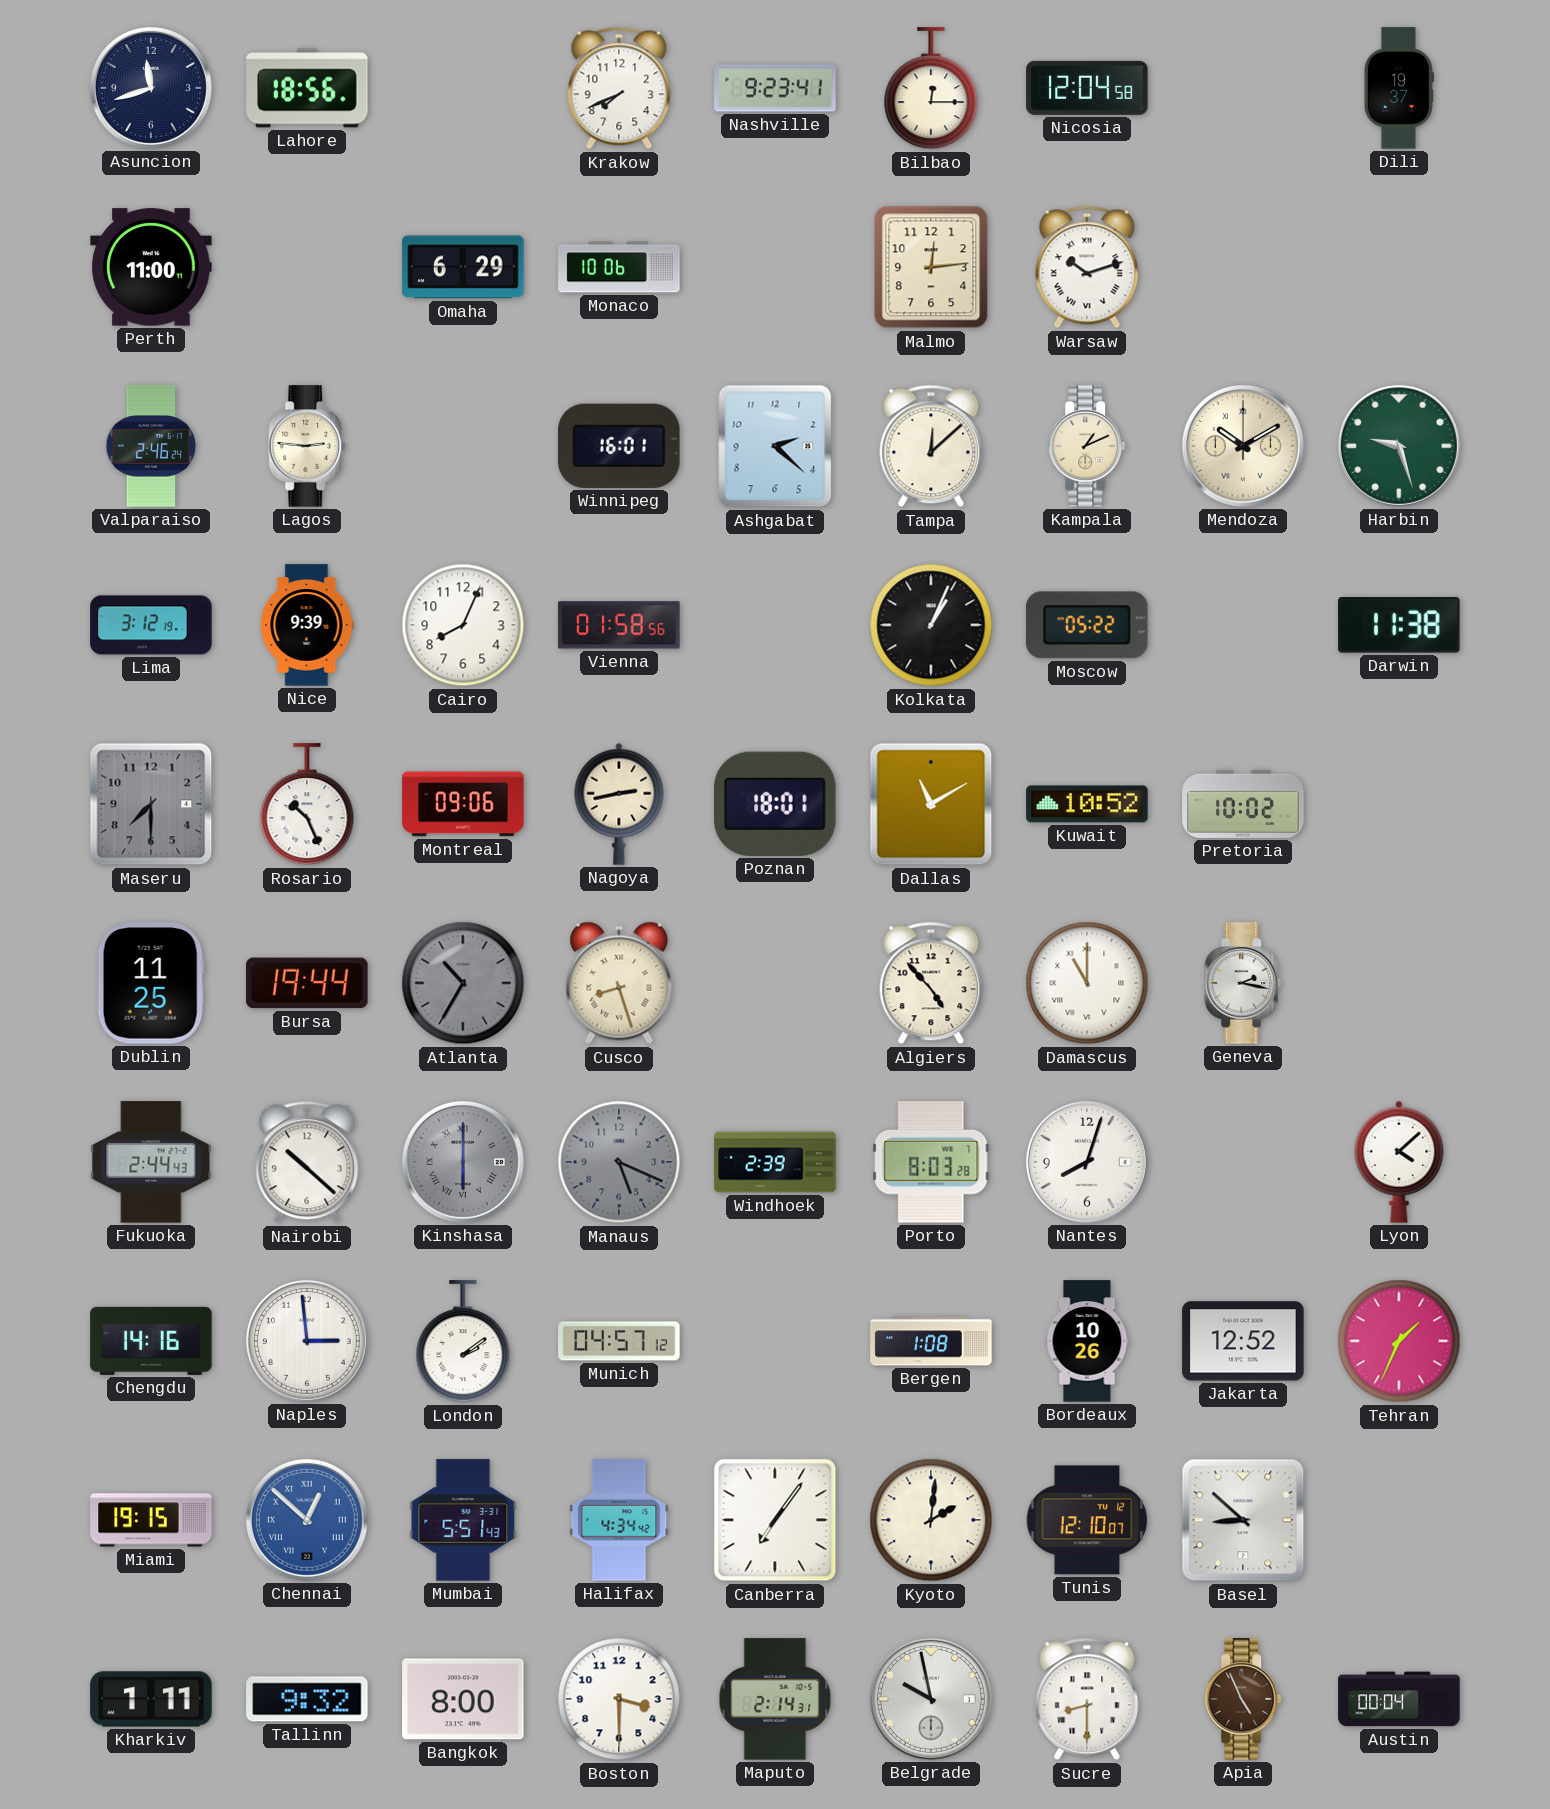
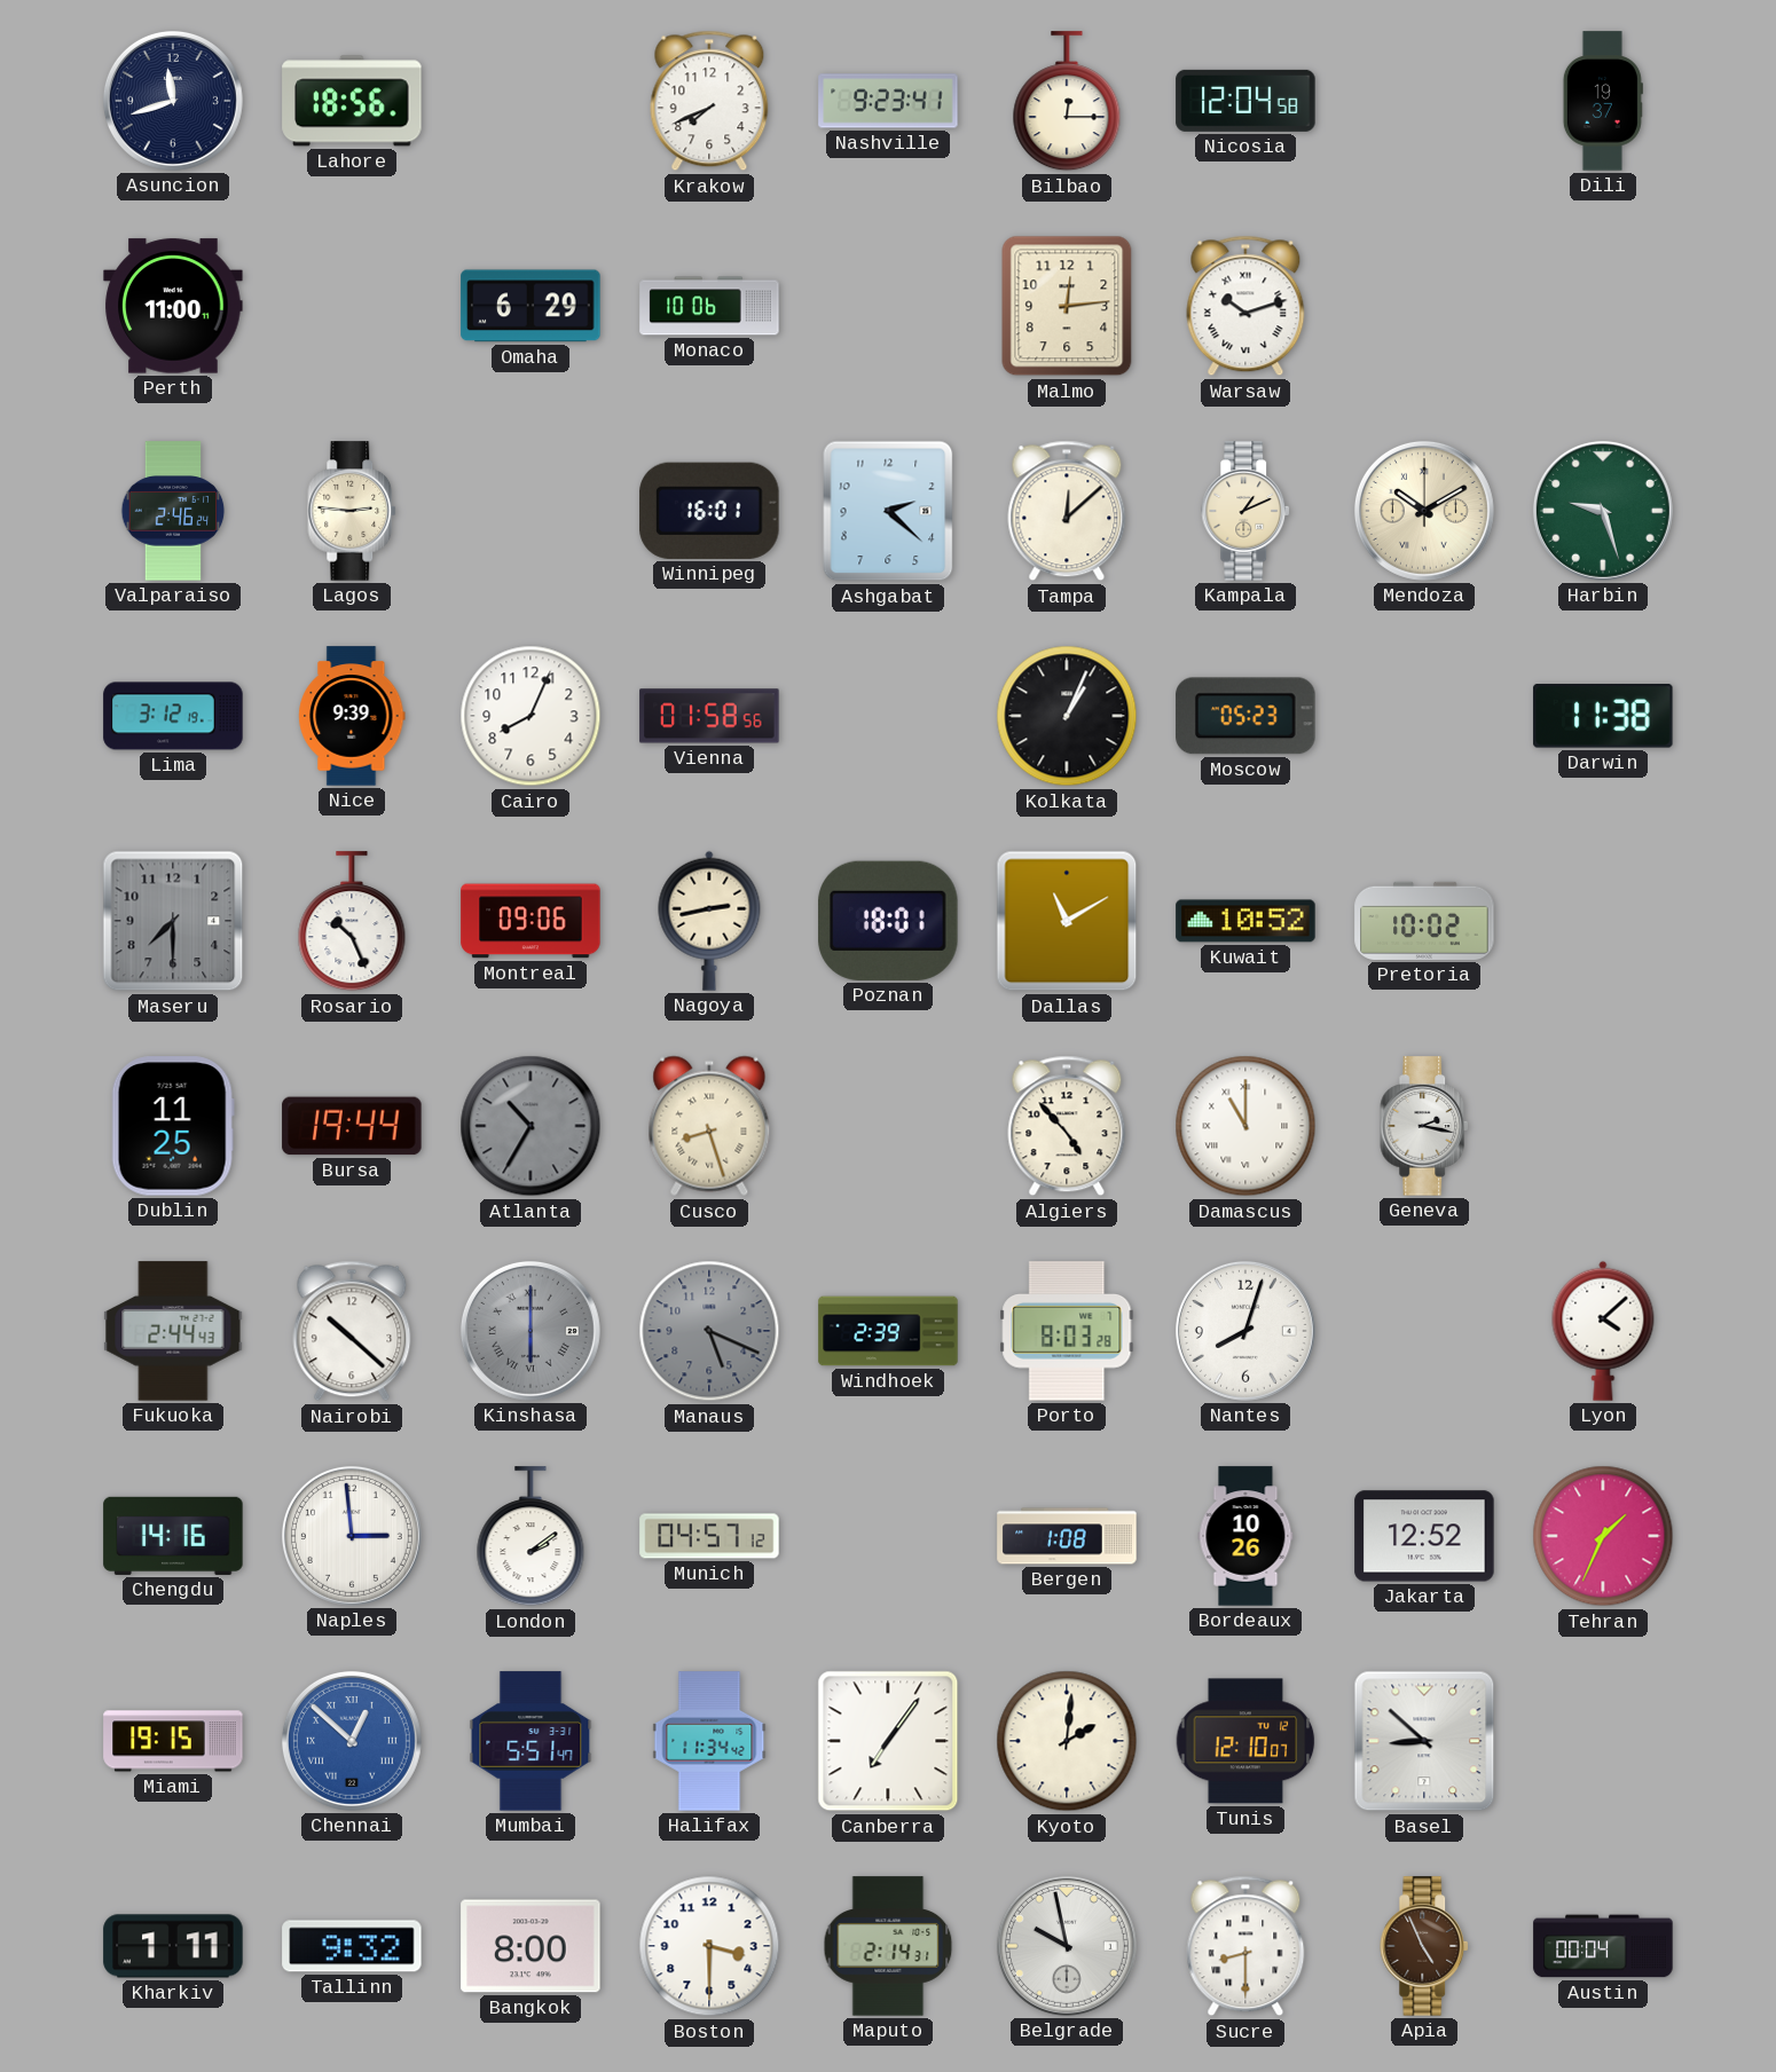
Moscow: 05:22 -> 05:23
Mumbai: 5:51:43 -> 5:51:47
Halifax: 4:34 -> 11:34
